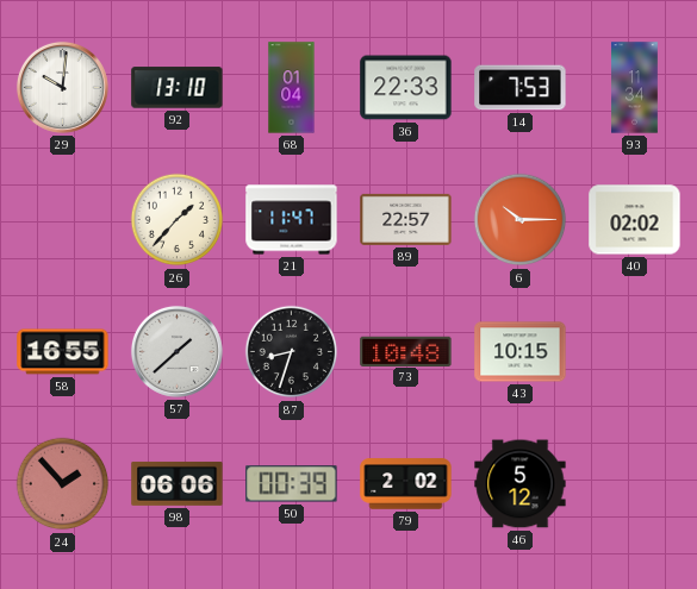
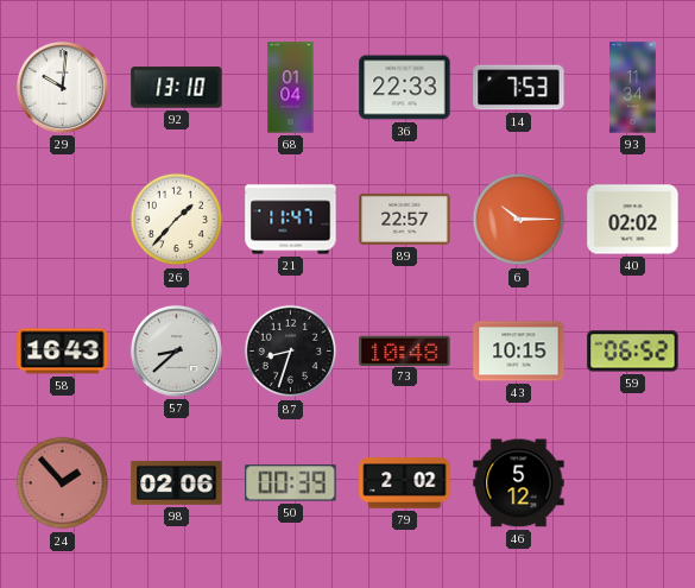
58: 16:55 -> 16:43
57: 1:38 -> 8:38
59: none -> 06:52
98: 06:06 -> 02:06
